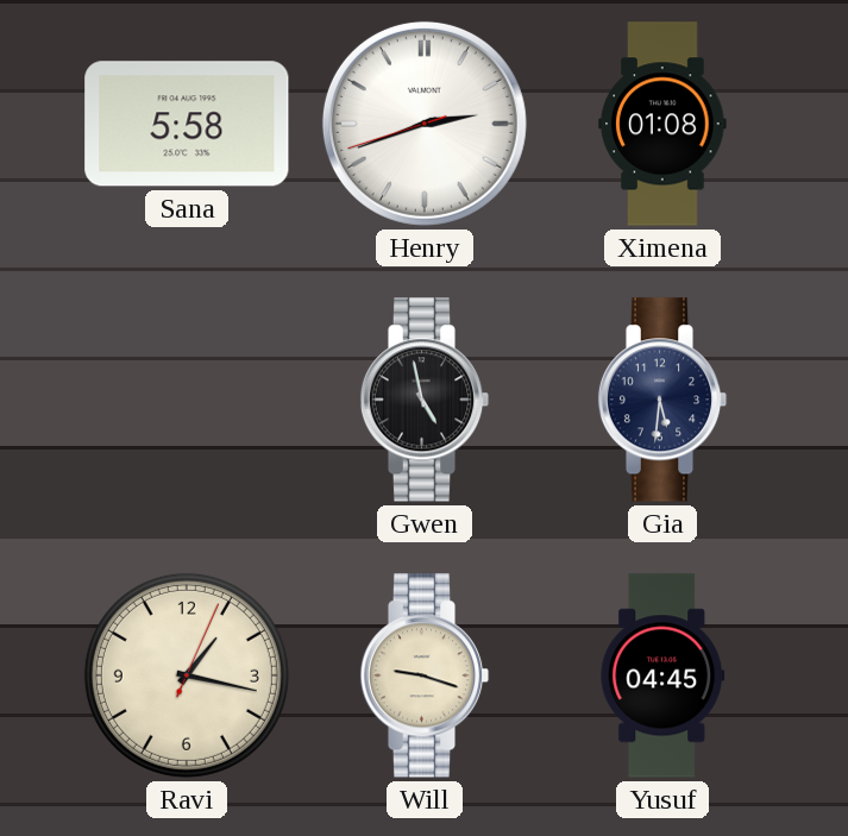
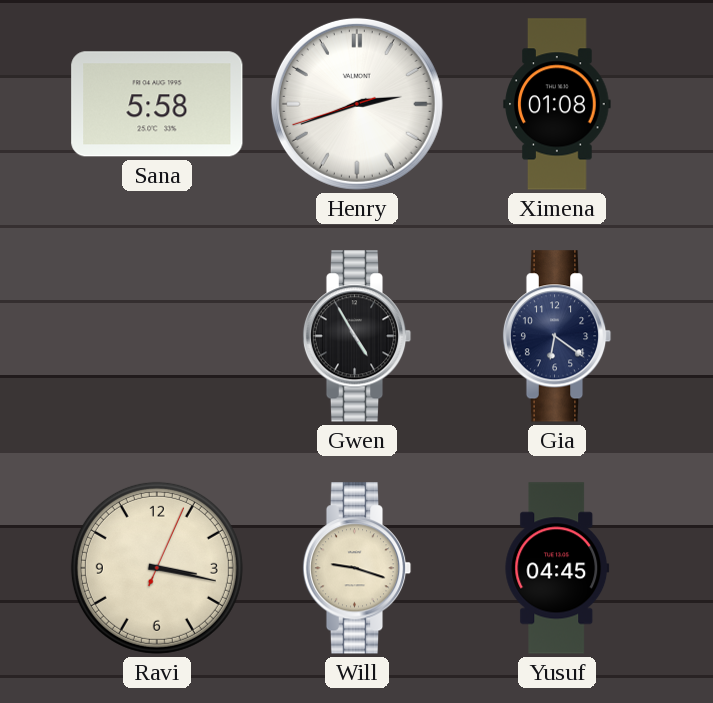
Gwen: 4:58 -> 4:55
Gia: 5:31 -> 6:21
Ravi: 1:17 -> 3:17
